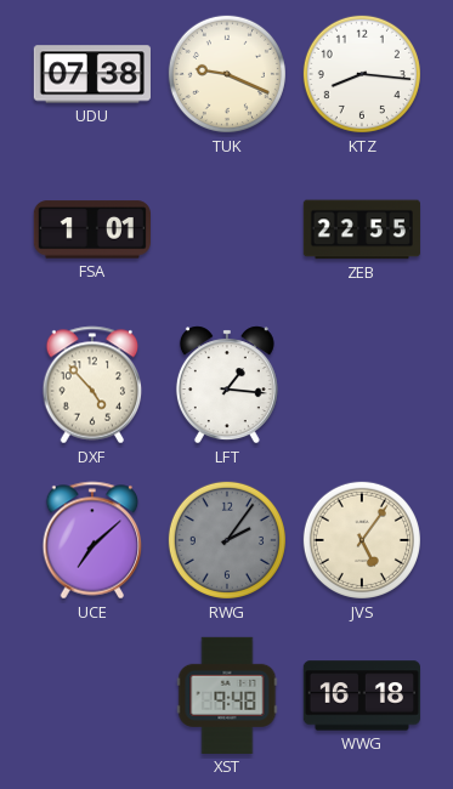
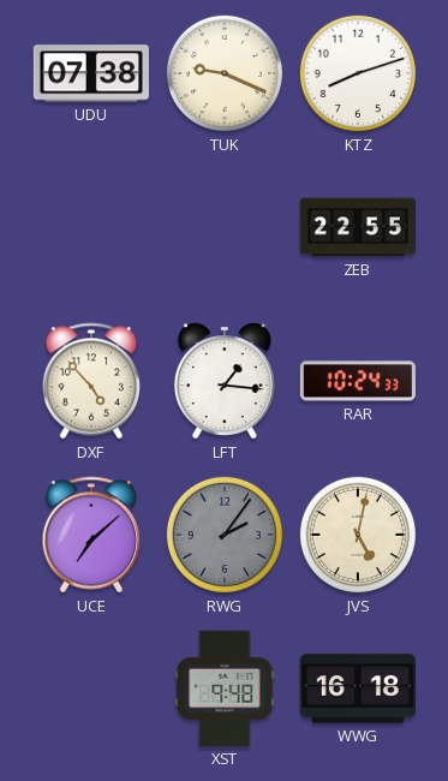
KTZ: 8:16 -> 8:12
FSA: 1:01 -> none
RAR: none -> 10:24
JVS: 5:06 -> 5:02
